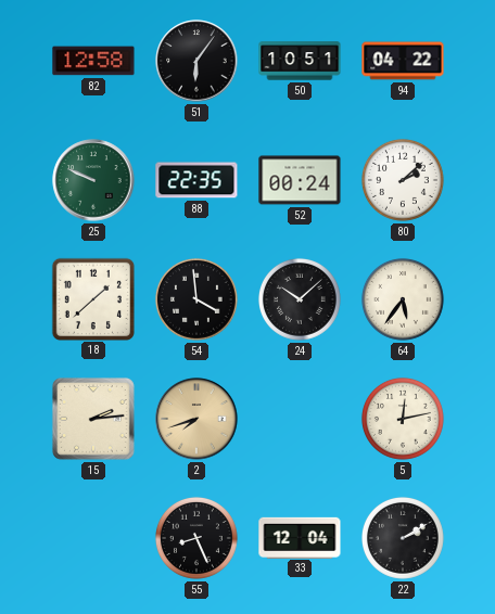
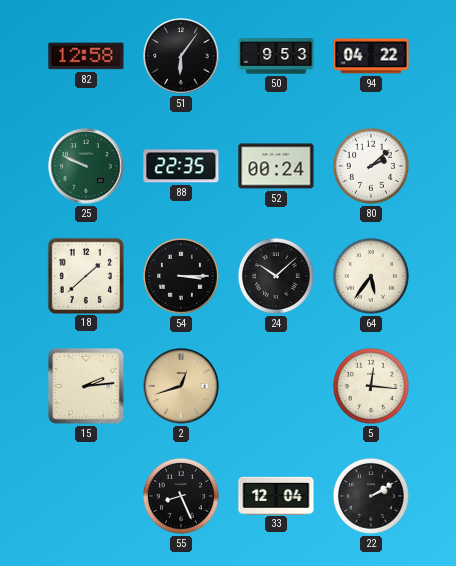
50: 10:51 -> 9:53
54: 3:59 -> 3:15
2: 7:42 -> 12:42
5: 12:13 -> 12:16
